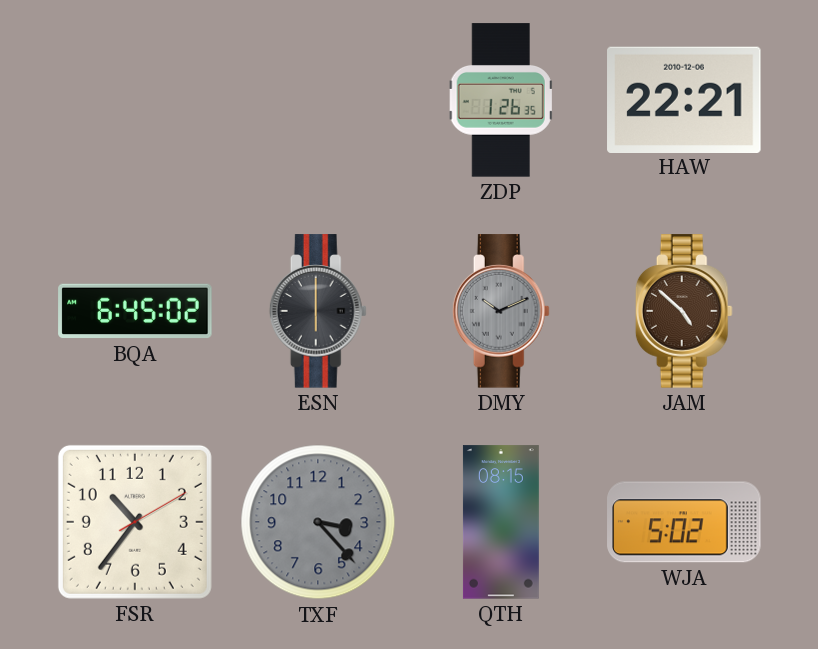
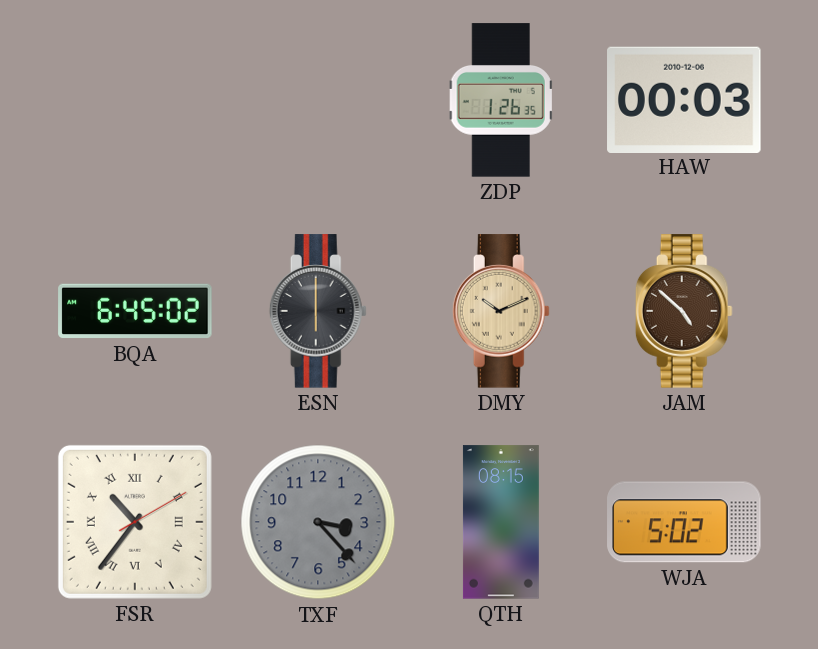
HAW: 22:21 -> 00:03
DMY dial: grey -> champagne
FSR numerals: Arabic -> Roman
